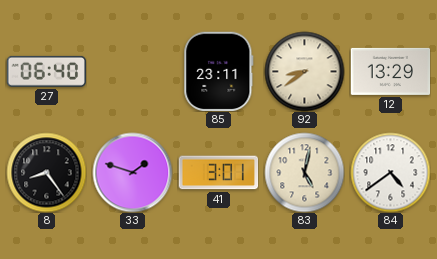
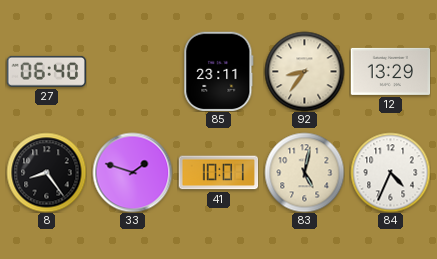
92: 8:39 -> 8:36
41: 3:01 -> 10:01
84: 4:39 -> 4:34
